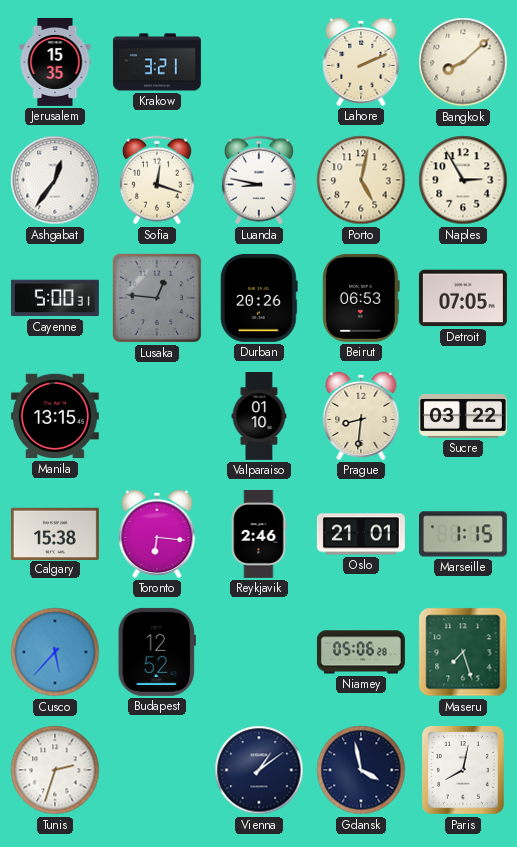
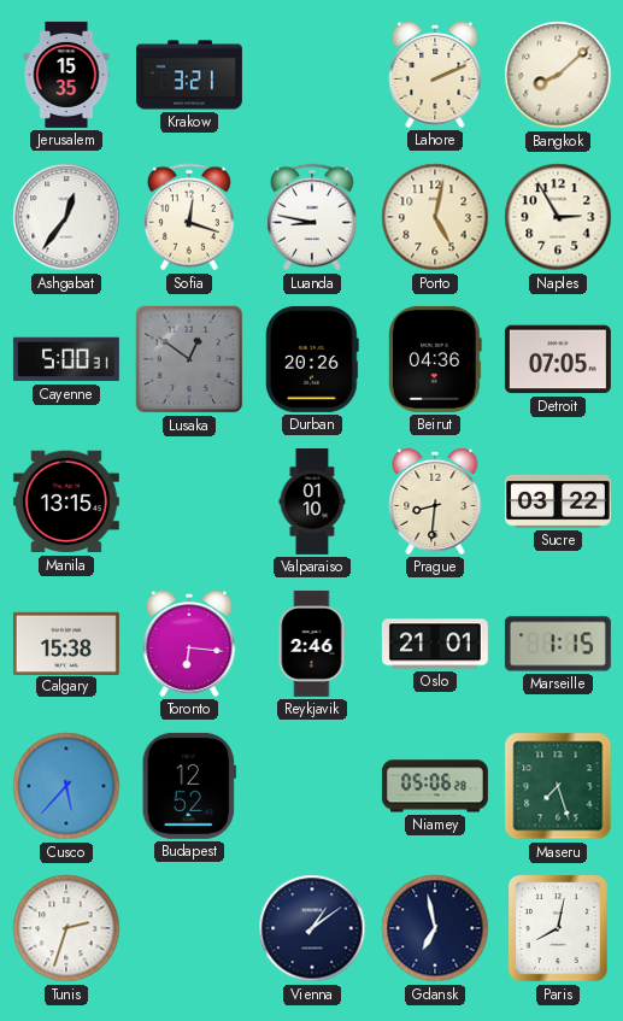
Lusaka: 12:46 -> 12:51
Beirut: 06:53 -> 04:36
Gdansk: 3:58 -> 6:58
